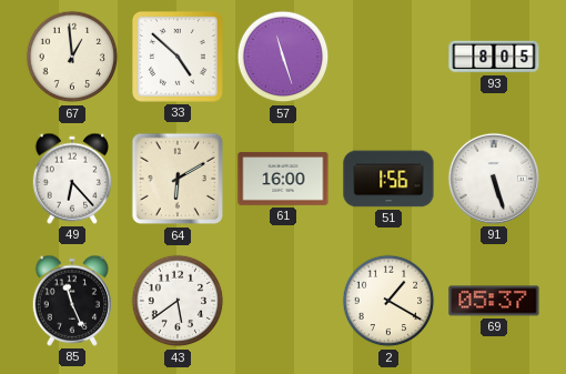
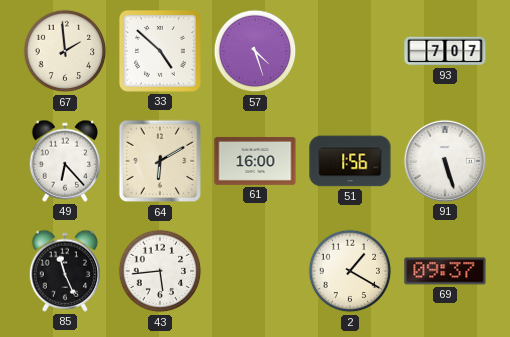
67: 12:59 -> 1:59
57: 11:27 -> 4:27
93: 8:05 -> 7:07
43: 5:39 -> 5:44
69: 05:37 -> 09:37
